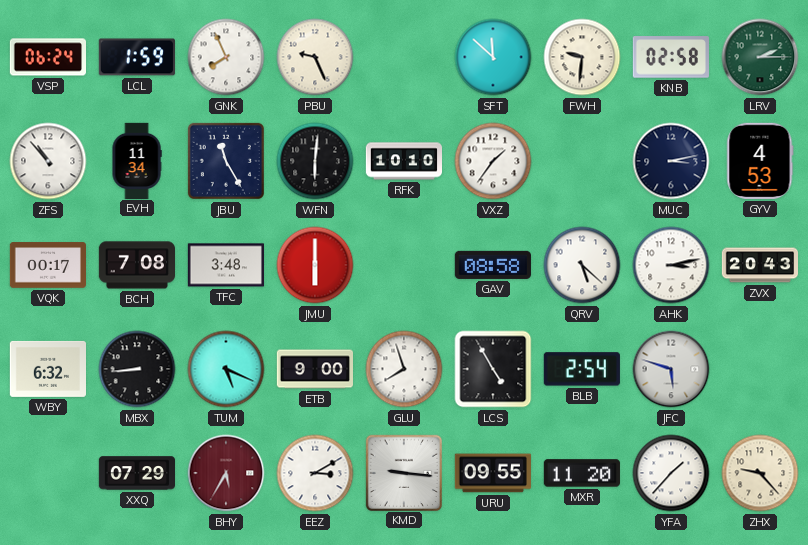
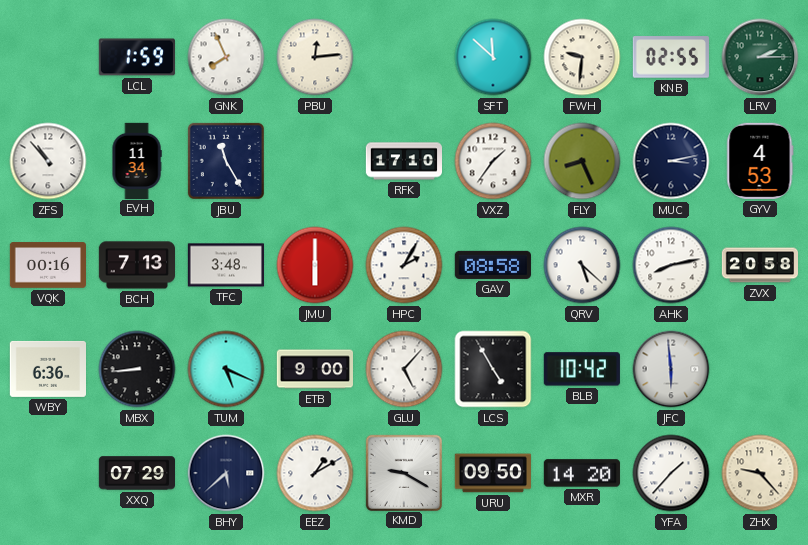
VSP: 06:24 -> none
PBU: 9:26 -> 12:14
KNB: 02:58 -> 02:55
WFN: 6:01 -> none
RFK: 10:10 -> 17:10
FLY: none -> 8:26
VQK: 00:17 -> 00:16
BCH: 7:08 -> 7:13
HPC: none -> 2:05
AHK: 3:13 -> 8:13
ZVX: 20:43 -> 20:58
WBY: 6:32 -> 6:36
GLU: 7:57 -> 5:07
BLB: 2:54 -> 10:42
JFC: 5:48 -> 5:59
BHY: 5:35 -> 5:38
BHY dial: burgundy -> navy
EEZ: 3:10 -> 1:10
KMD: 9:16 -> 9:20
URU: 09:55 -> 09:50
MXR: 11:20 -> 14:20
